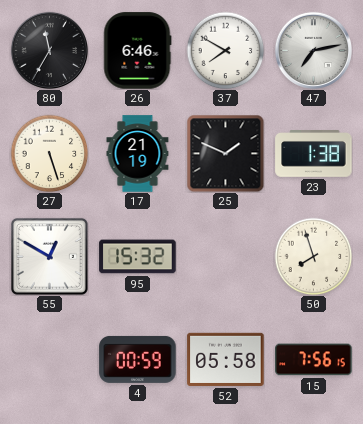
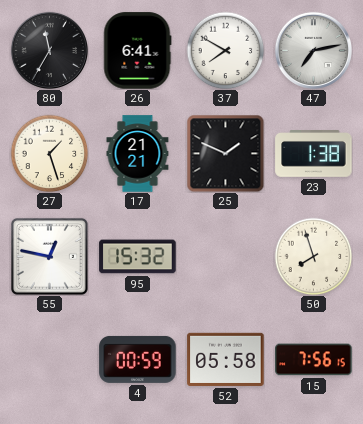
26: 6:46 -> 6:41
27: 5:27 -> 1:27
17: 21:19 -> 21:21
55: 12:50 -> 12:47
